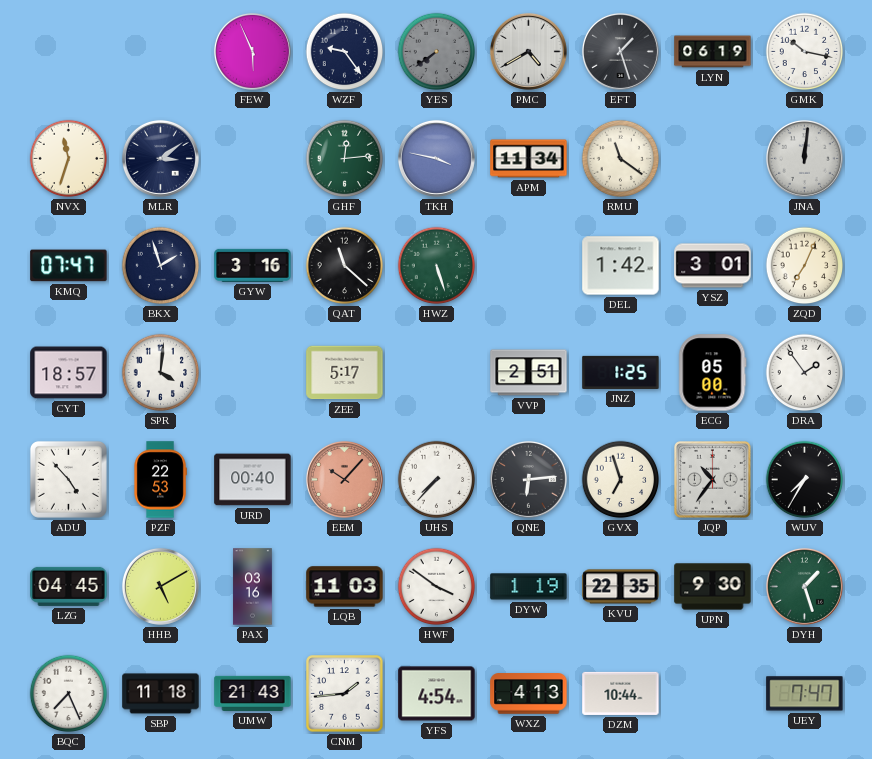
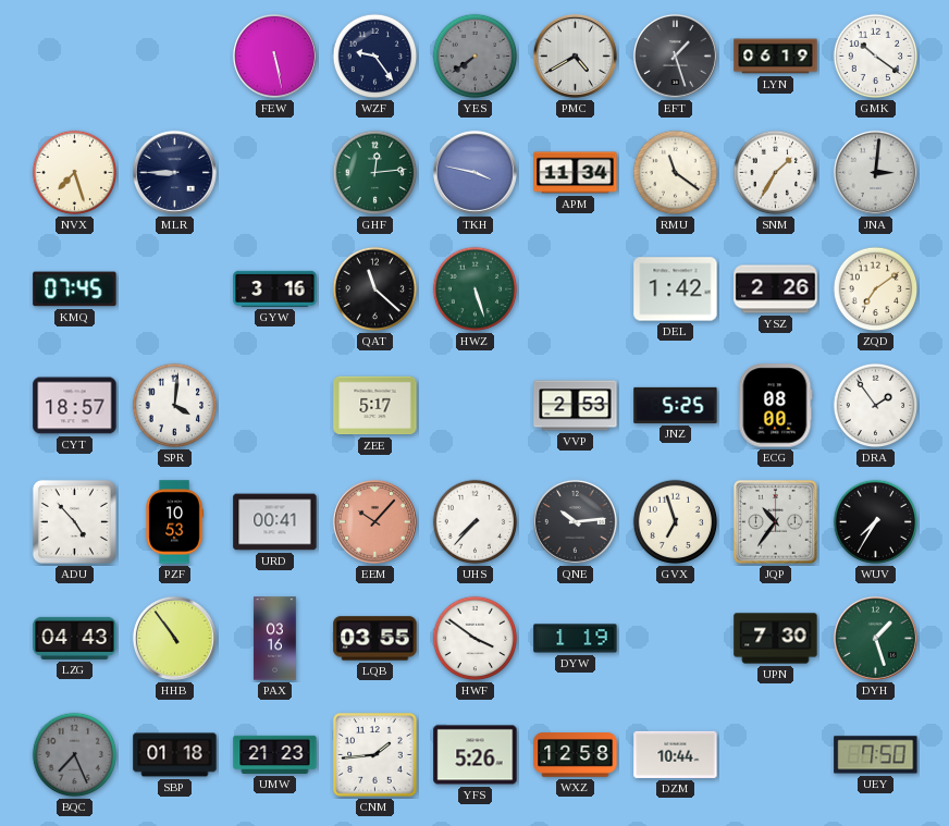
FEW: 5:56 -> 5:28
GMK: 10:17 -> 10:21
NVX: 11:33 -> 7:27
MLR: 3:09 -> 8:45
SNM: none -> 1:35
JNA: 12:01 -> 3:01
KMQ: 07:47 -> 07:45
BKX: 1:57 -> none
YSZ: 3:01 -> 2:26
ZQD: 7:04 -> 7:09
VVP: 2:51 -> 2:53
JNZ: 1:25 -> 5:25
ECG: 05:00 -> 08:00
PZF: 22:53 -> 10:53
URD: 00:40 -> 00:41
QNE: 6:14 -> 10:14
LZG: 04:45 -> 04:43
HHB: 5:10 -> 10:54
LQB: 11:03 -> 03:55
KVU: 22:35 -> none
UPN: 9:30 -> 7:30
BQC dial: white -> grey
SBP: 11:18 -> 01:18
UMW: 21:43 -> 21:23
YFS: 4:54 -> 5:26
WXZ: 4:13 -> 12:58
UEY: 7:47 -> 7:50
